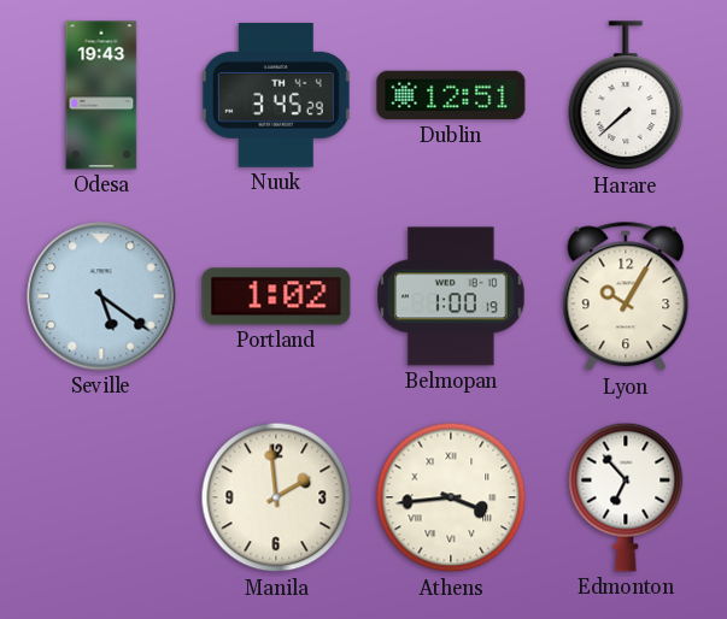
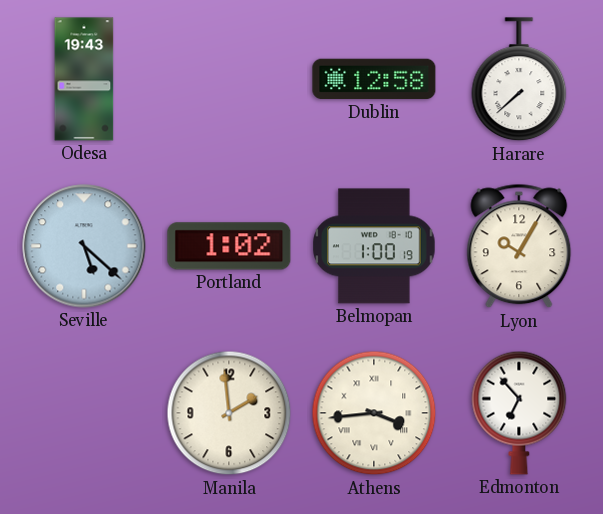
Nuuk: 3:45 -> none
Dublin: 12:51 -> 12:58
Seville: 5:21 -> 5:22
